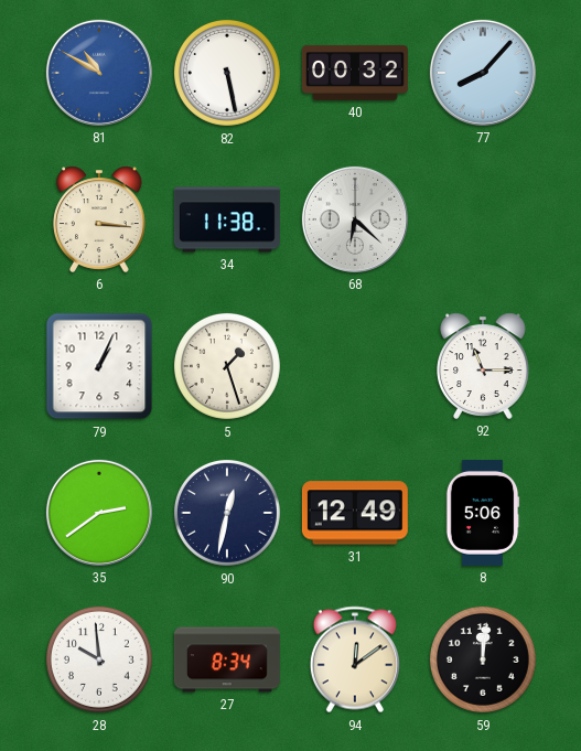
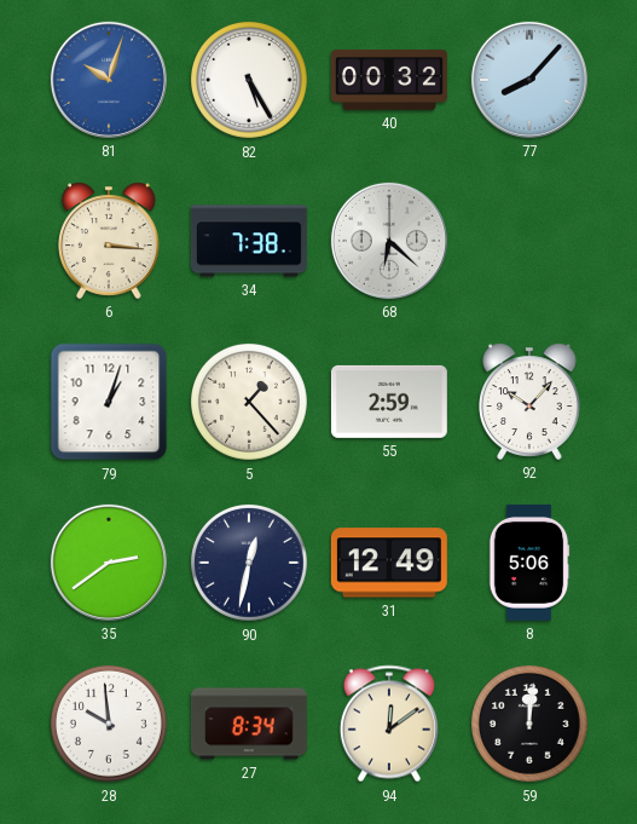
81: 10:50 -> 10:03
82: 5:28 -> 5:25
34: 11:38 -> 7:38
79: 1:04 -> 1:03
5: 1:27 -> 1:23
55: none -> 2:59
92: 11:15 -> 10:07
